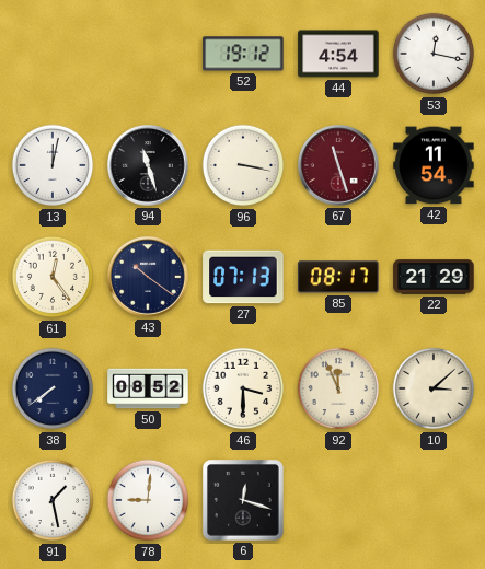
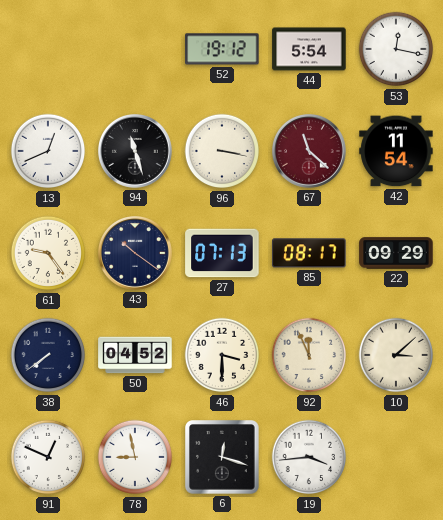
44: 4:54 -> 5:54
13: 12:02 -> 12:41
67: 11:27 -> 11:22
61: 12:24 -> 9:24
22: 21:29 -> 09:29
50: 08:52 -> 04:52
91: 1:28 -> 12:49
78: 9:01 -> 8:58
19: none -> 3:44
